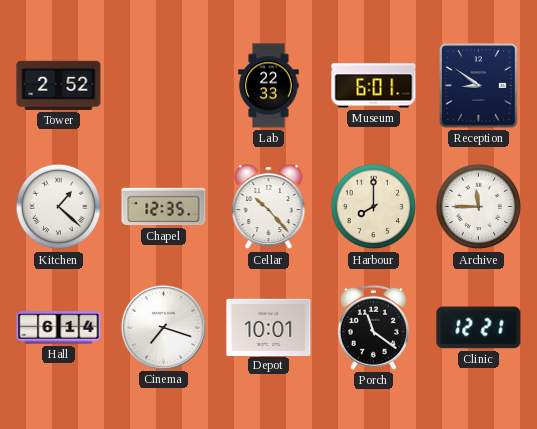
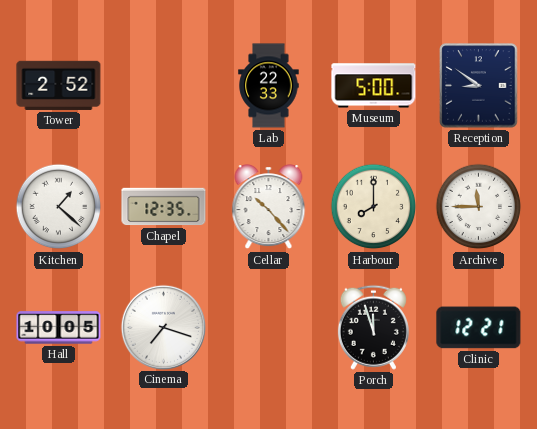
Museum: 6:01 -> 5:00
Hall: 6:14 -> 10:05
Depot: 10:01 -> none
Porch: 11:21 -> 11:57
